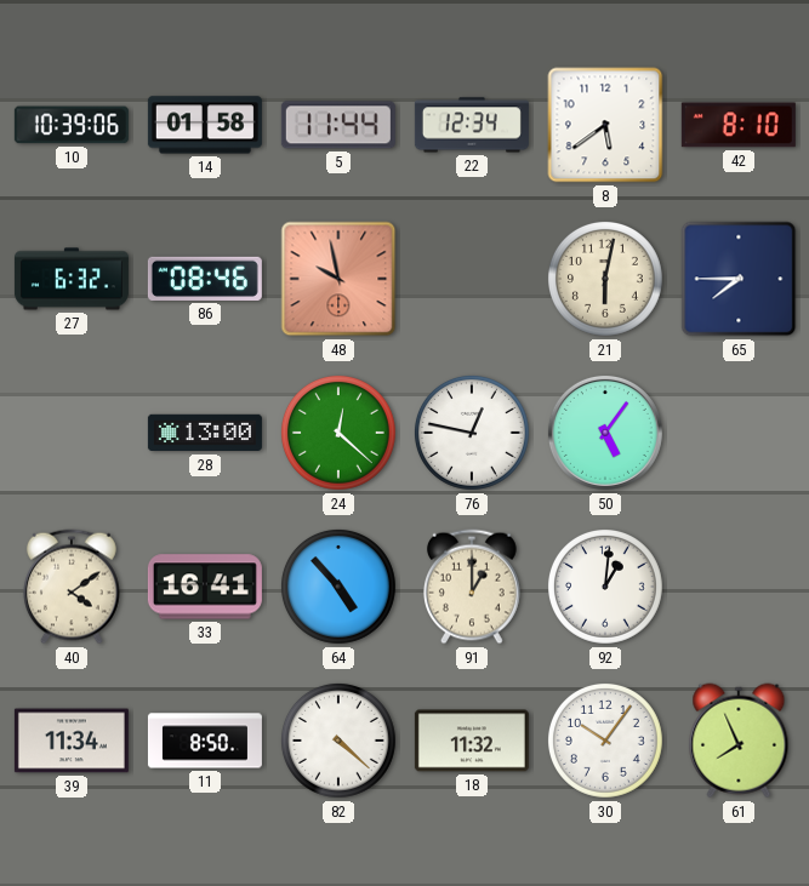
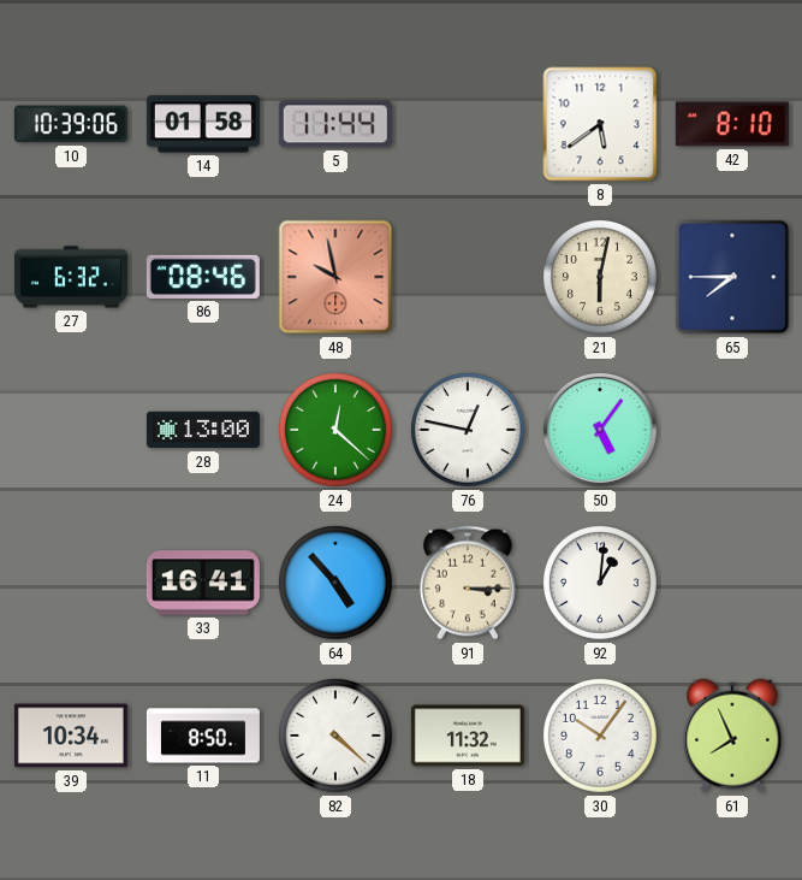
22: 12:34 -> none
40: 4:09 -> none
91: 1:00 -> 3:15
39: 11:34 -> 10:34
